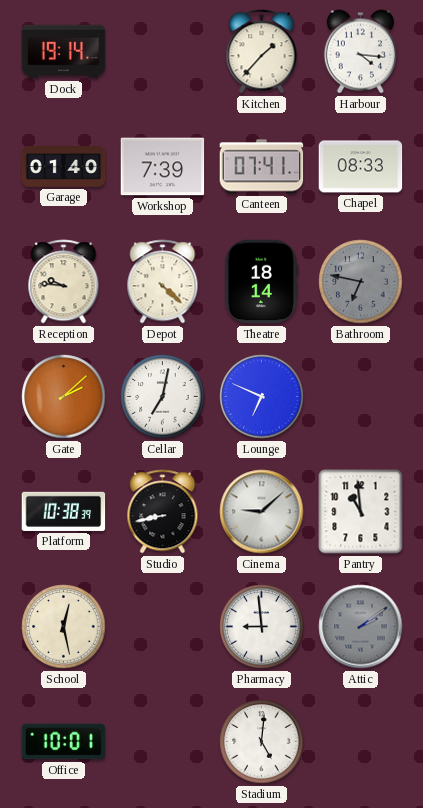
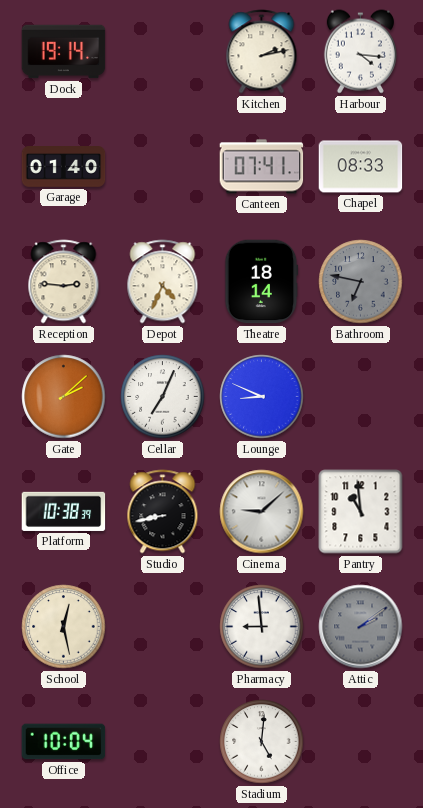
Kitchen: 1:37 -> 2:13
Workshop: 7:39 -> none
Reception: 9:46 -> 2:46
Depot: 4:22 -> 4:34
Cellar: 7:02 -> 7:04
Lounge: 6:49 -> 8:49
Office: 10:01 -> 10:04
